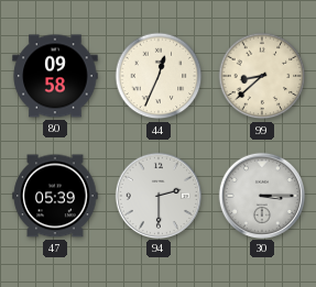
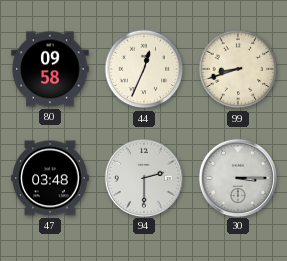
99: 8:38 -> 8:42
47: 05:39 -> 03:48
